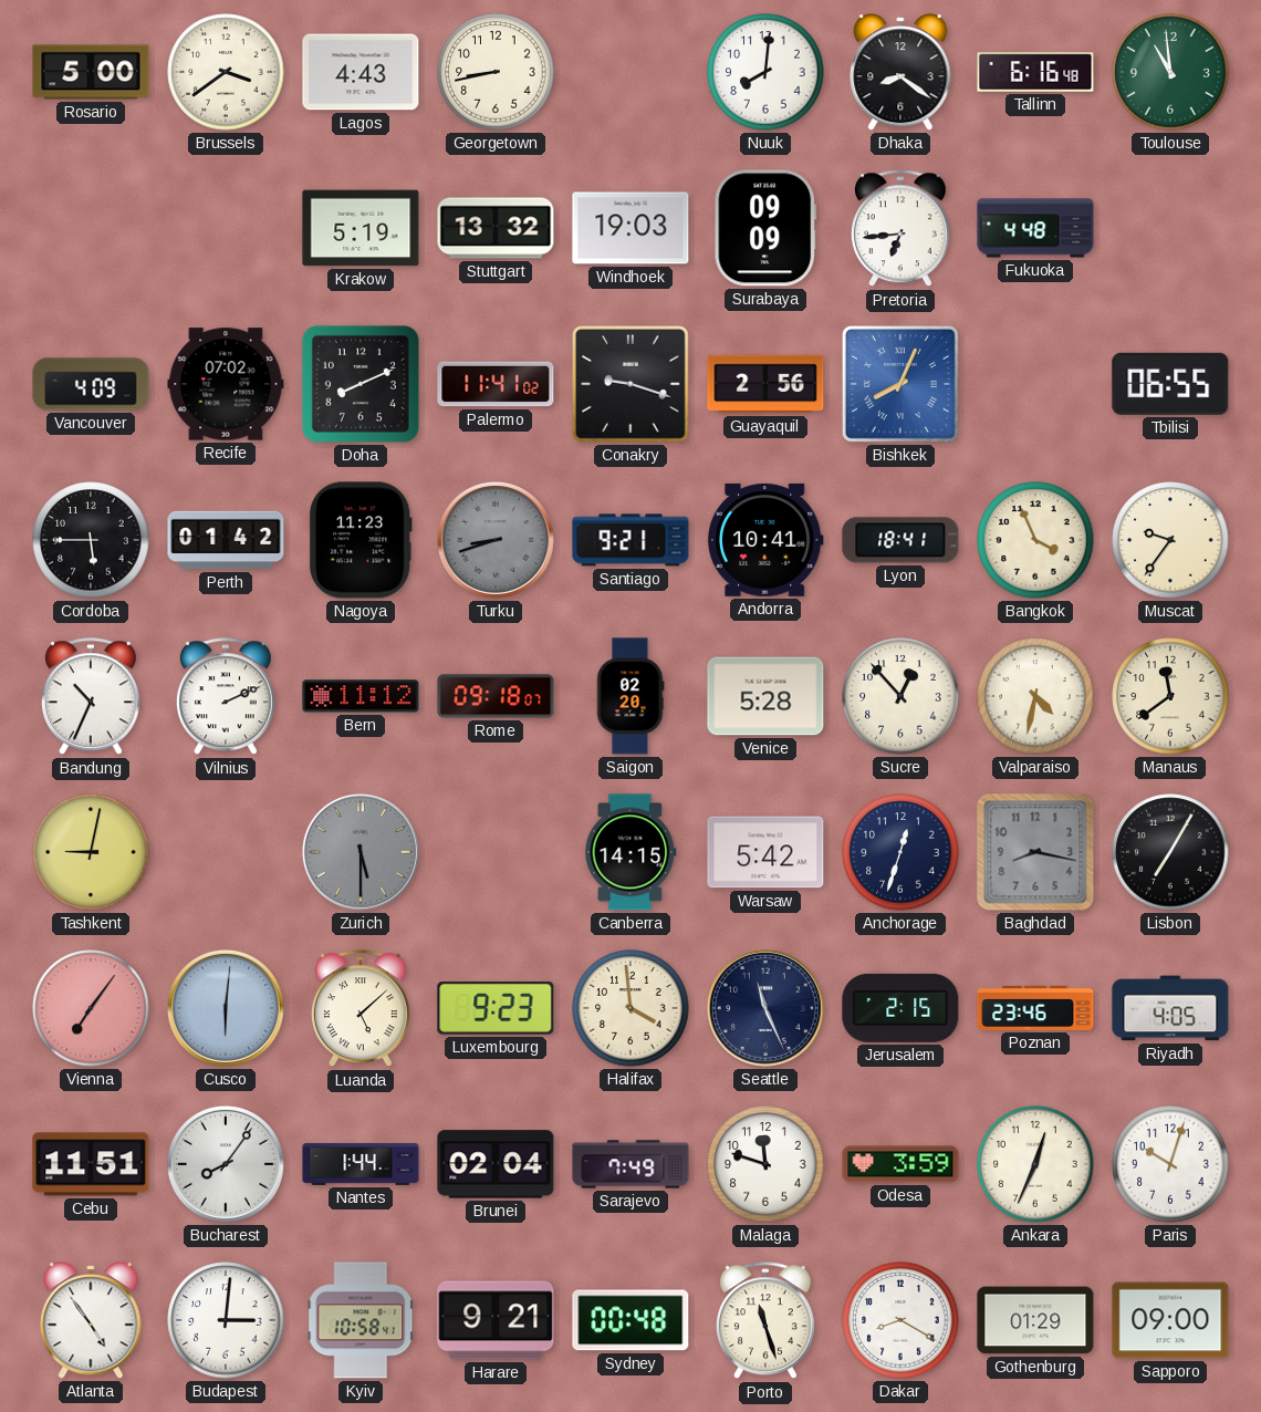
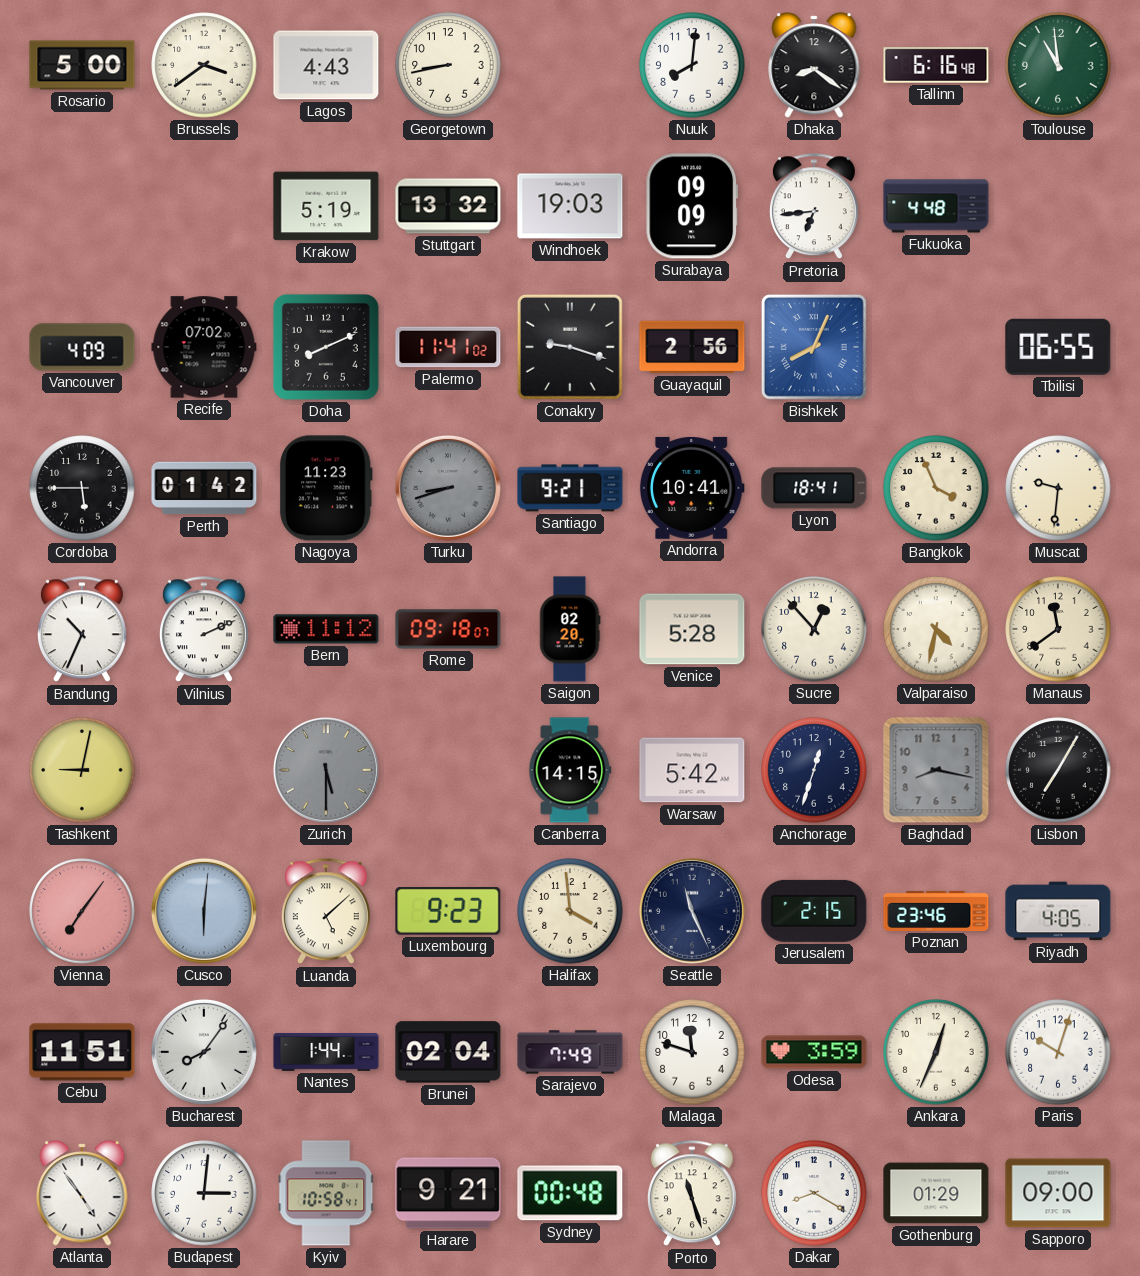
Muscat: 9:36 -> 9:31
